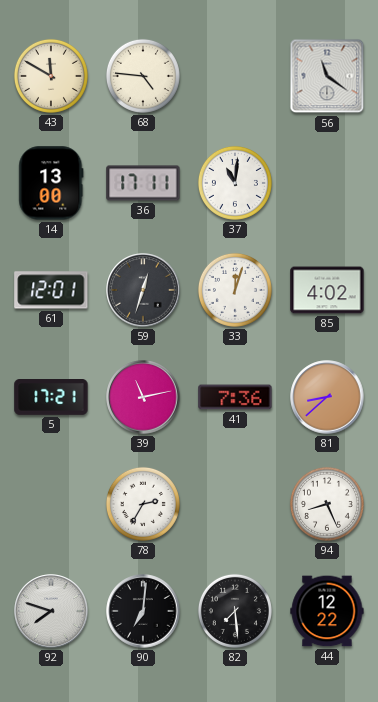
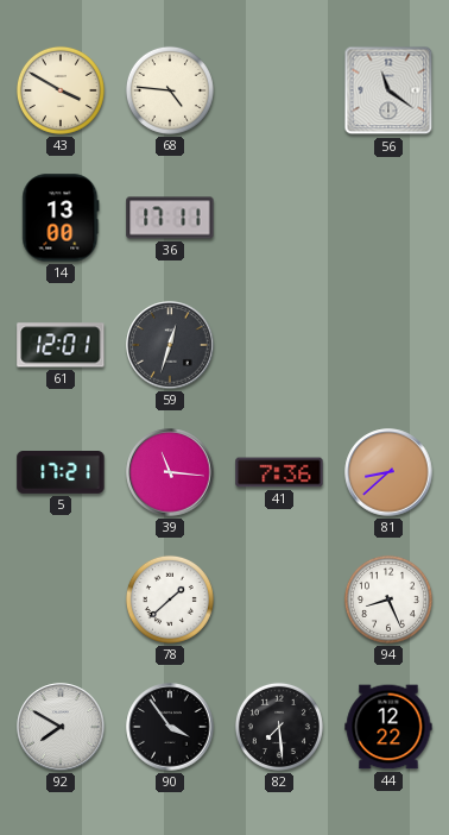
43: 11:50 -> 3:50
37: 11:01 -> none
33: 12:03 -> none
85: 4:02 -> none
39: 11:13 -> 11:16
78: 2:35 -> 1:38
92: 7:48 -> 7:50
90: 7:01 -> 3:54
